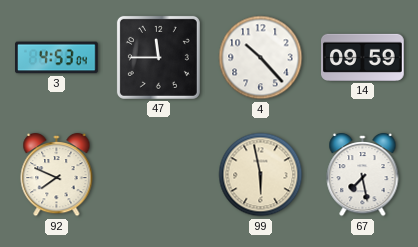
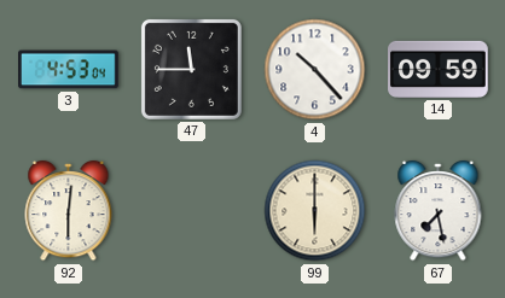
92: 7:49 -> 6:01
99: 5:58 -> 6:00
